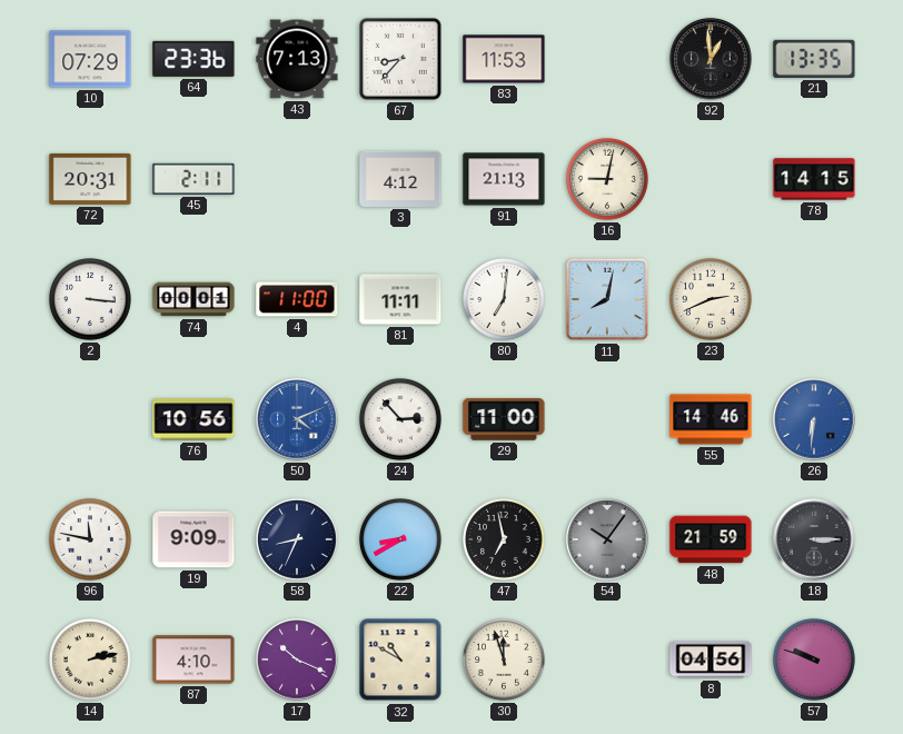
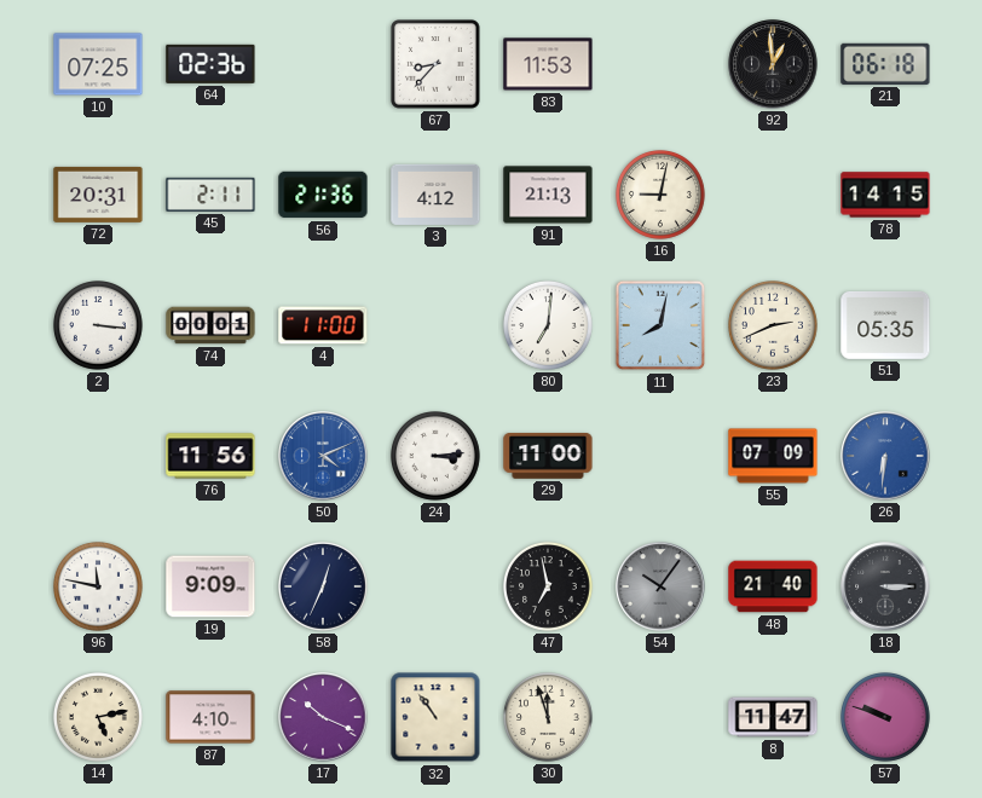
10: 07:29 -> 07:25
64: 23:36 -> 02:36
43: 7:13 -> none
21: 13:35 -> 06:18
56: none -> 21:36
81: 11:11 -> none
51: none -> 05:35
76: 10:56 -> 11:56
24: 2:53 -> 3:14
55: 14:46 -> 07:09
58: 8:34 -> 12:34
22: 8:40 -> none
48: 21:59 -> 21:40
14: 2:13 -> 5:13
32: 10:50 -> 10:54
8: 04:56 -> 11:47
